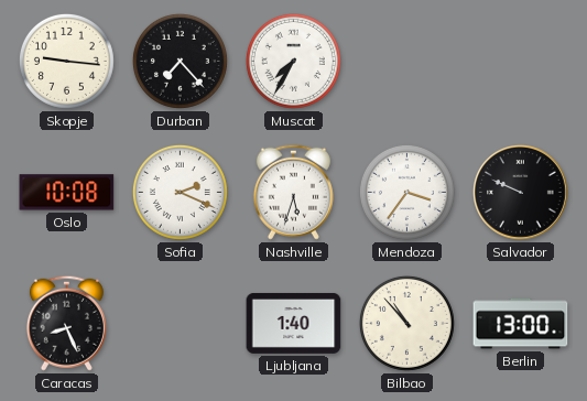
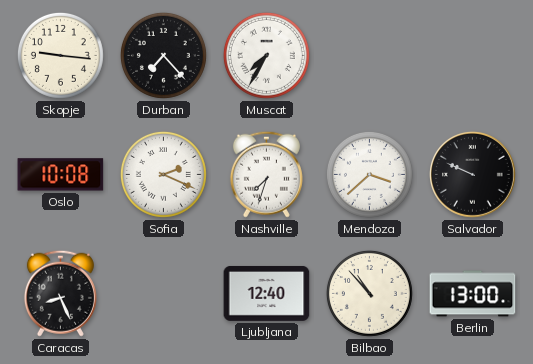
Nashville: 5:33 -> 7:33
Mendoza: 3:36 -> 3:38
Ljubljana: 1:40 -> 12:40
